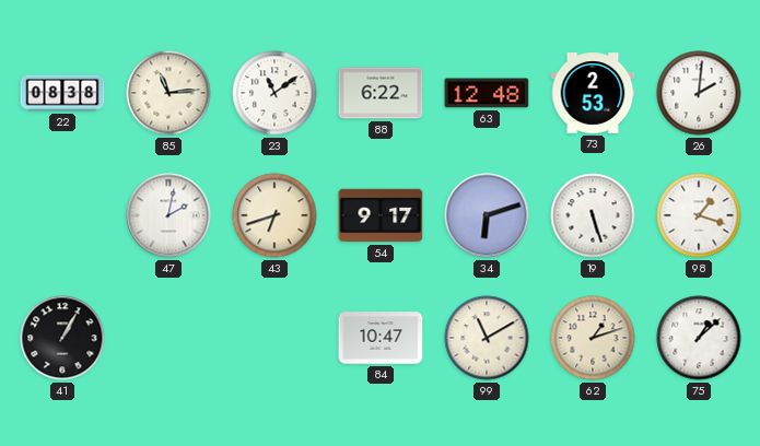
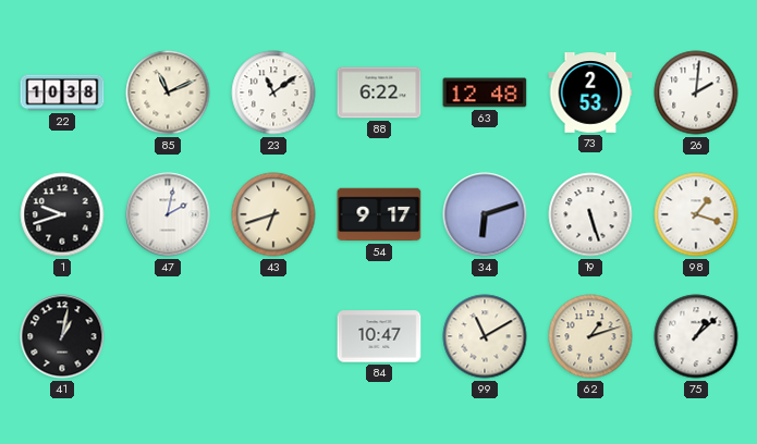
22: 08:38 -> 10:38
85: 11:14 -> 11:11
1: none -> 9:42
41: 1:05 -> 1:02
